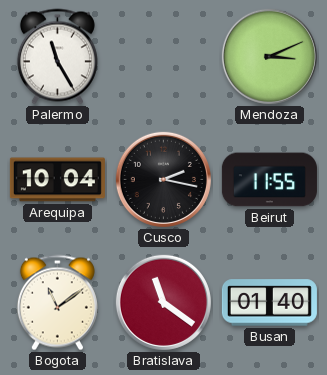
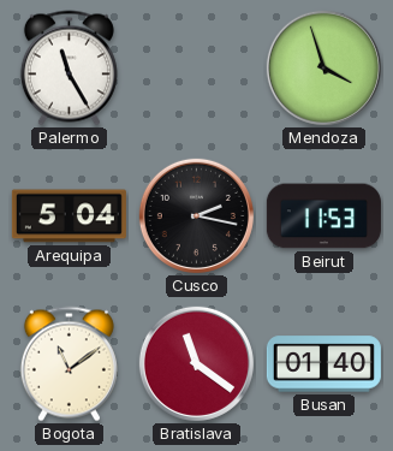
Mendoza: 3:11 -> 3:57
Arequipa: 10:04 -> 5:04
Beirut: 11:55 -> 11:53
